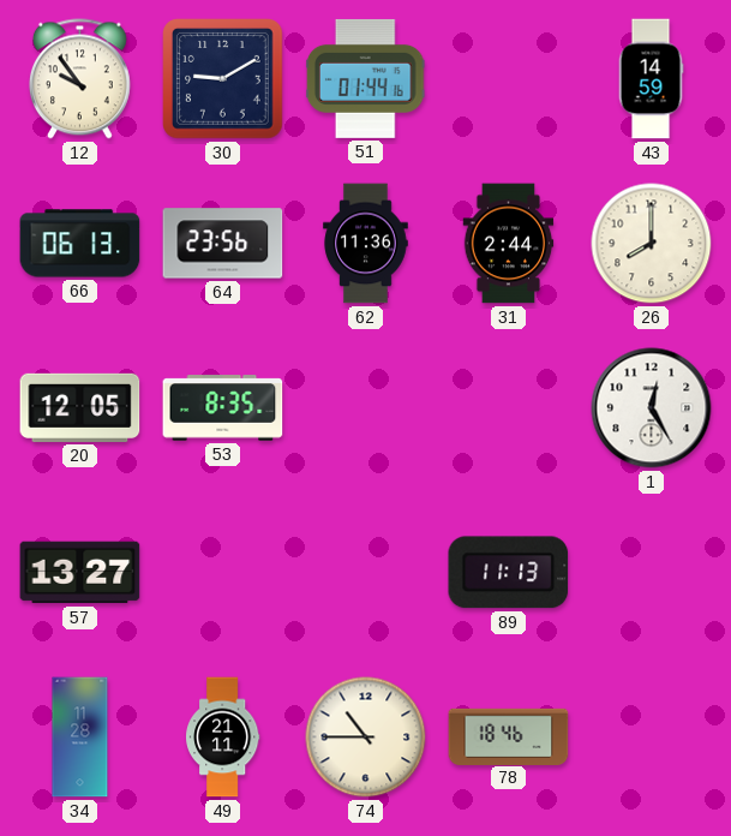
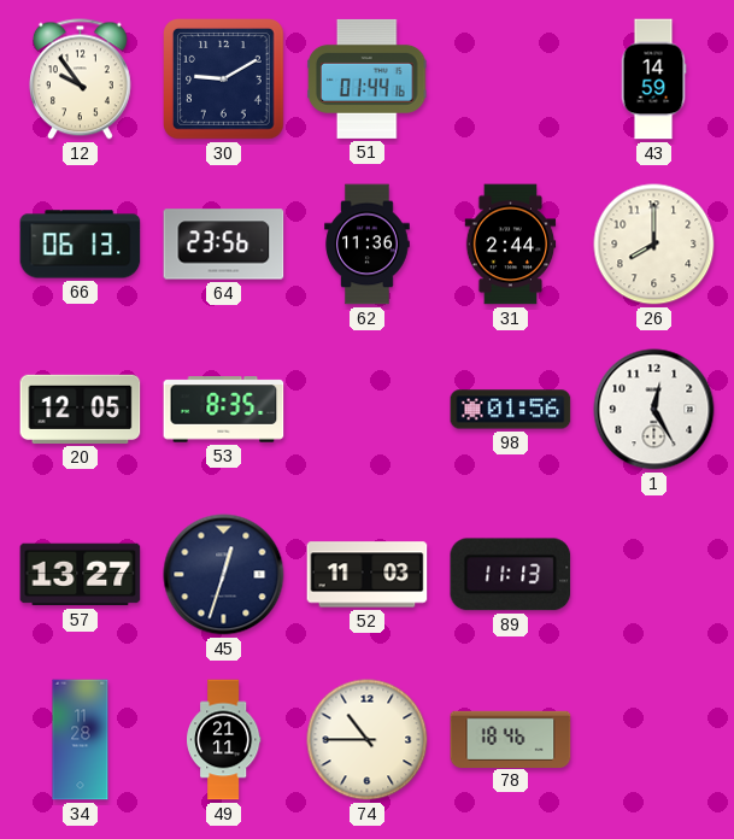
98: none -> 01:56
45: none -> 12:33
52: none -> 11:03
